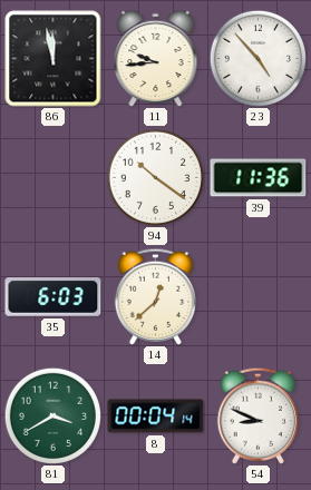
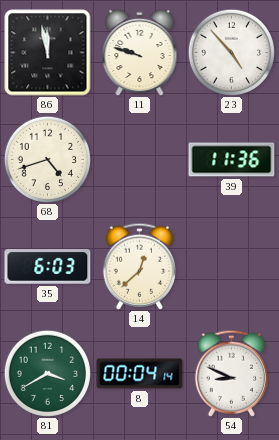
11: 9:44 -> 9:48
68: none -> 4:42
94: 10:21 -> none
